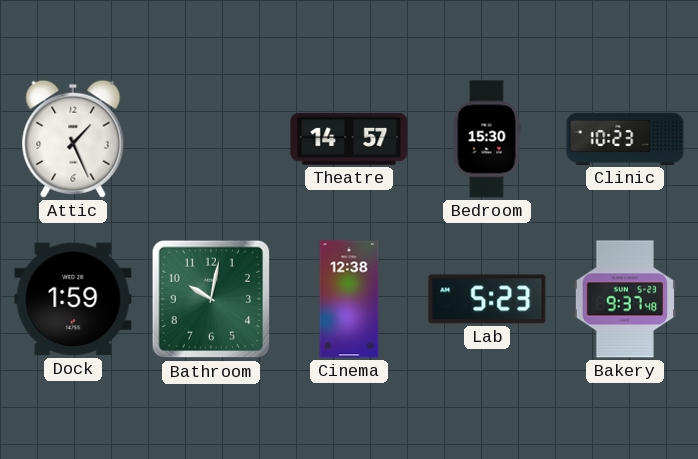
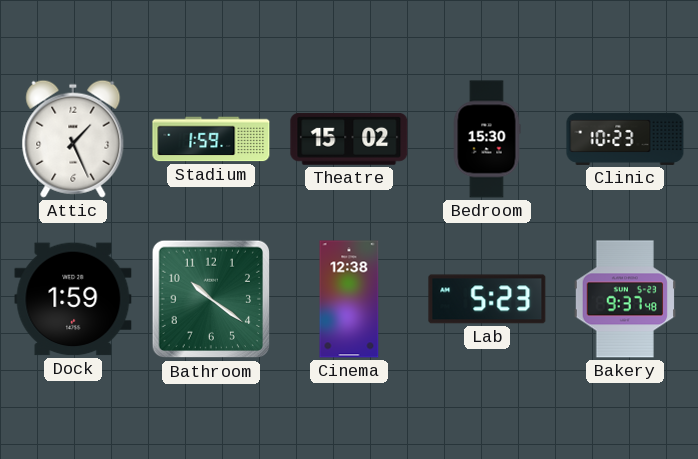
Stadium: none -> 1:59
Theatre: 14:57 -> 15:02
Bathroom: 10:02 -> 10:21
